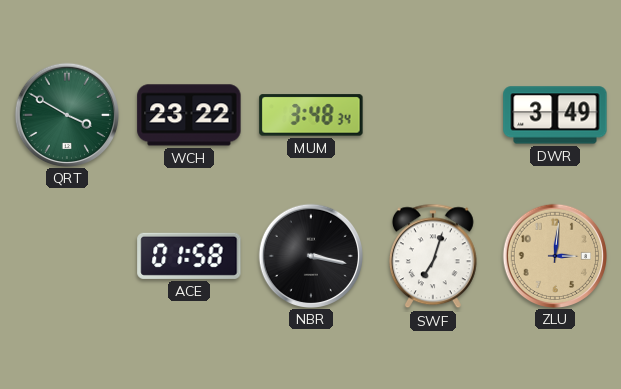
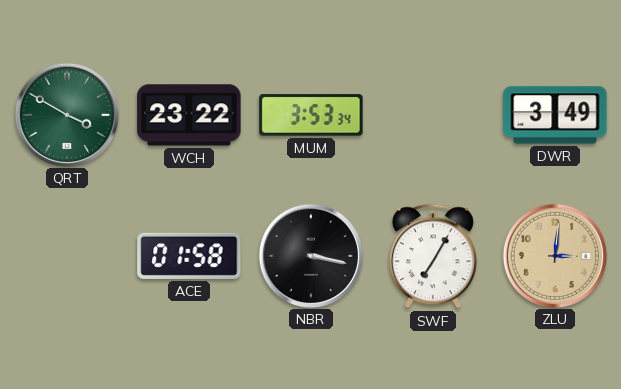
MUM: 3:48 -> 3:53
SWF: 7:03 -> 7:05
